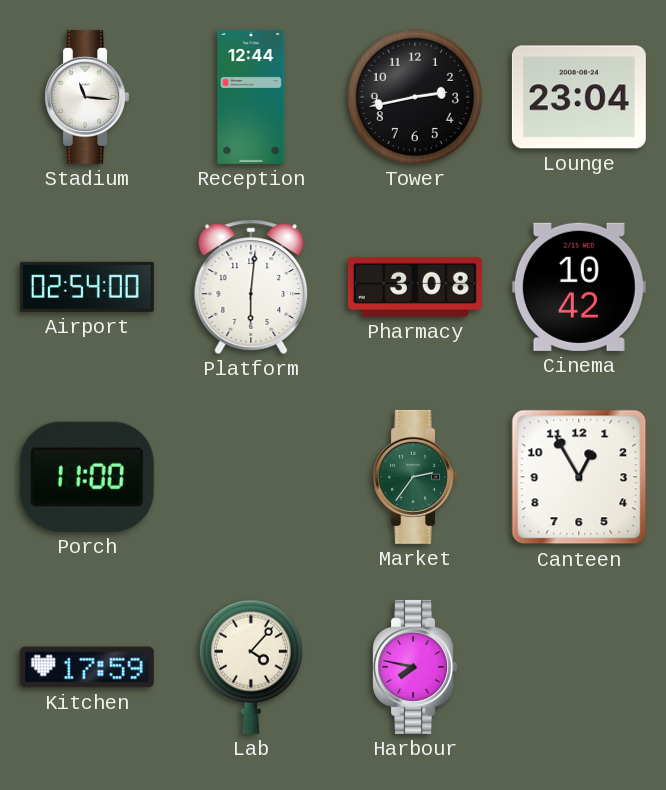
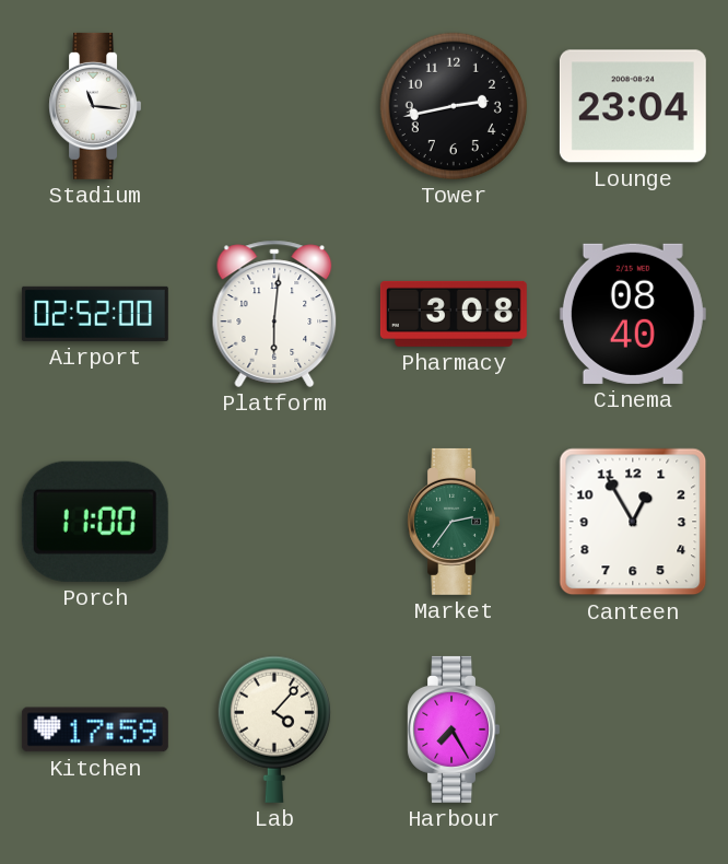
Reception: 12:44 -> none
Airport: 02:54 -> 02:52
Cinema: 10:42 -> 08:40
Harbour: 7:47 -> 7:25
